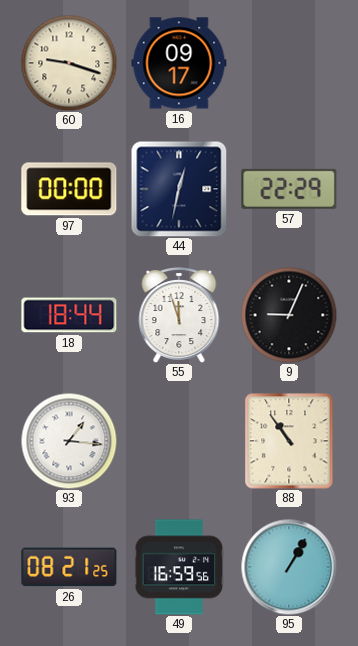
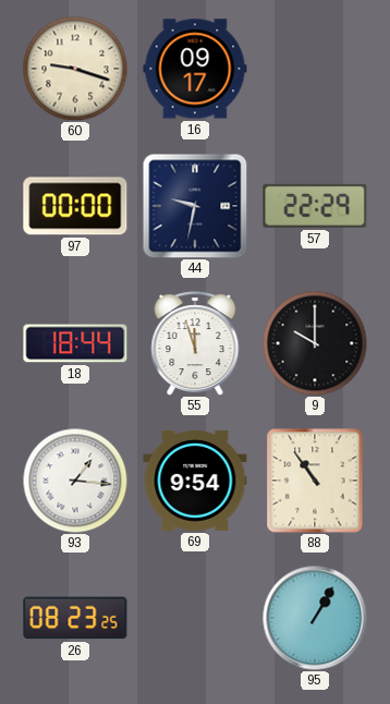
44: 12:32 -> 9:32
9: 9:04 -> 10:00
69: none -> 9:54
26: 08:21 -> 08:23
49: 16:59 -> none
